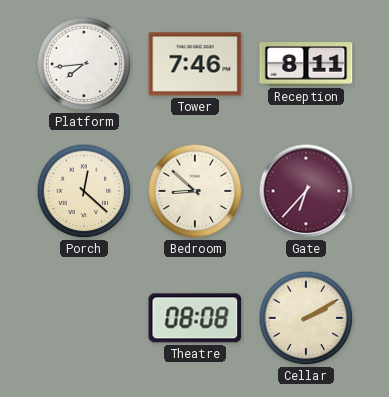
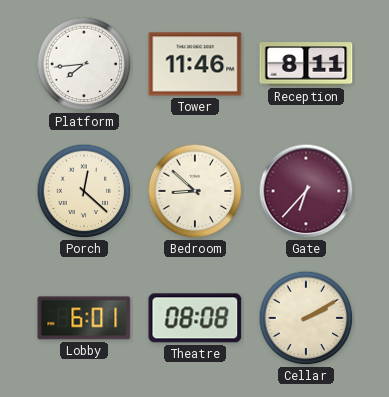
Tower: 7:46 -> 11:46
Lobby: none -> 6:01
